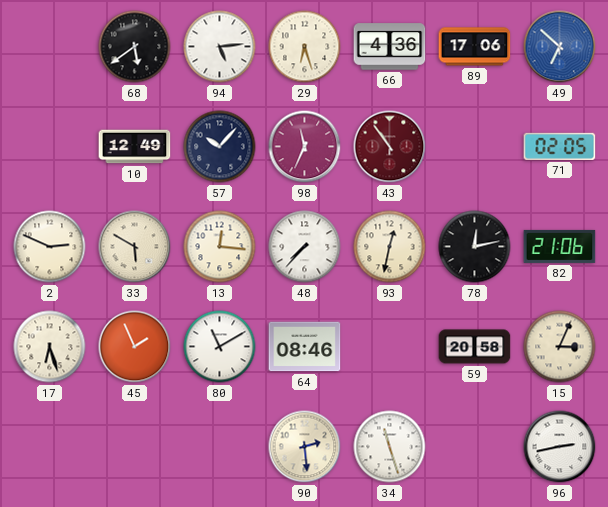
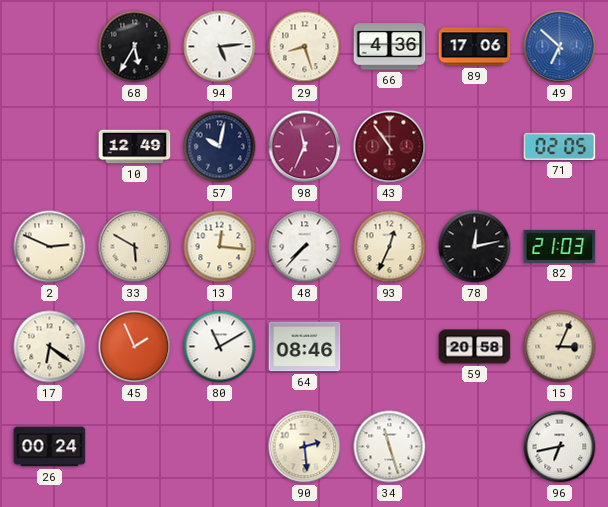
68: 5:39 -> 5:35
29: 6:27 -> 8:27
57: 10:07 -> 10:02
93: 12:32 -> 12:34
82: 21:06 -> 21:03
17: 6:27 -> 6:21
26: none -> 00:24
96: 2:43 -> 6:43
